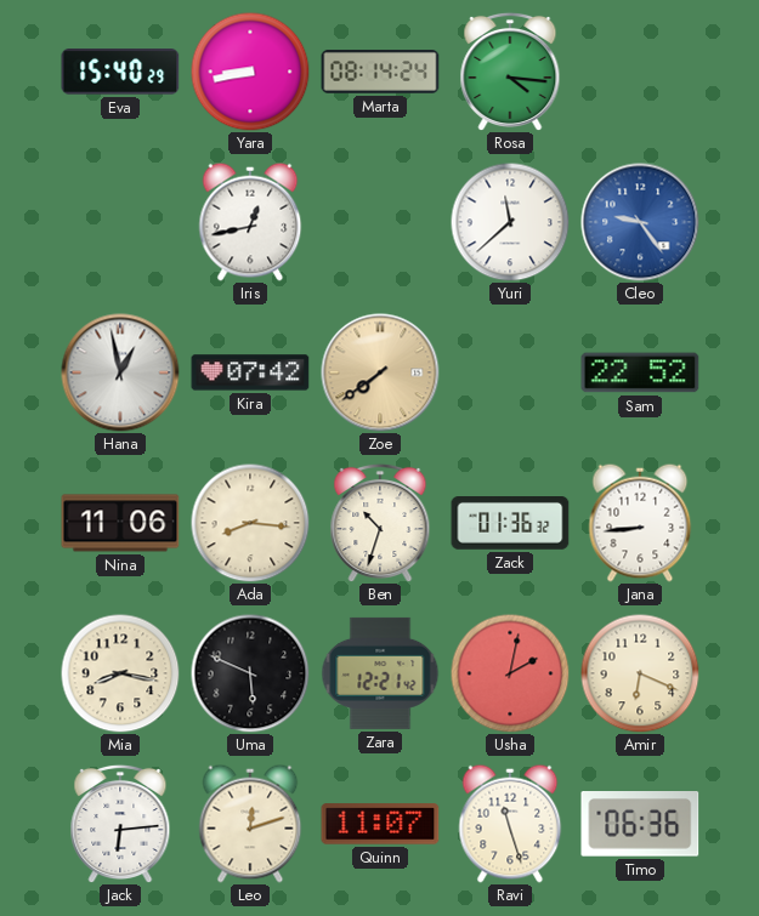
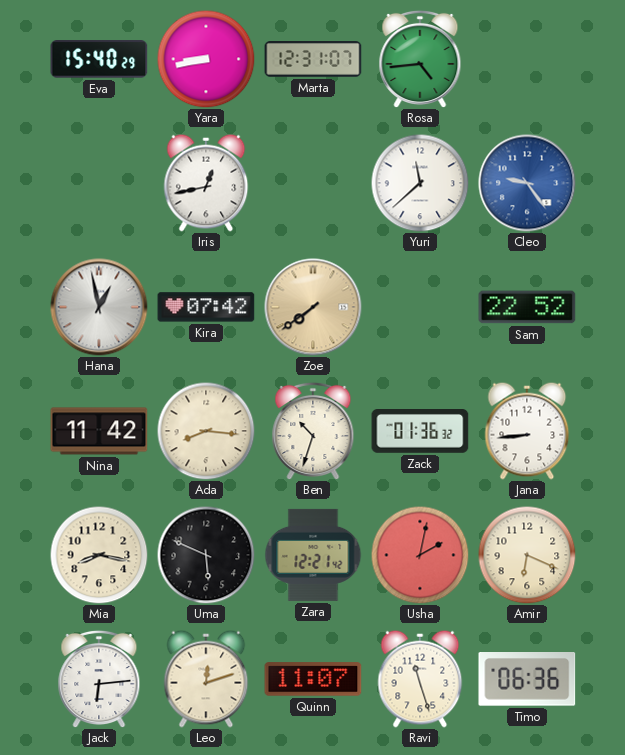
Marta: 08:14 -> 12:31
Rosa: 4:16 -> 4:44
Nina: 11:06 -> 11:42
